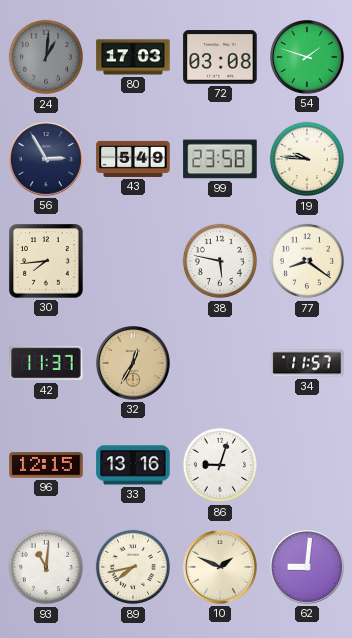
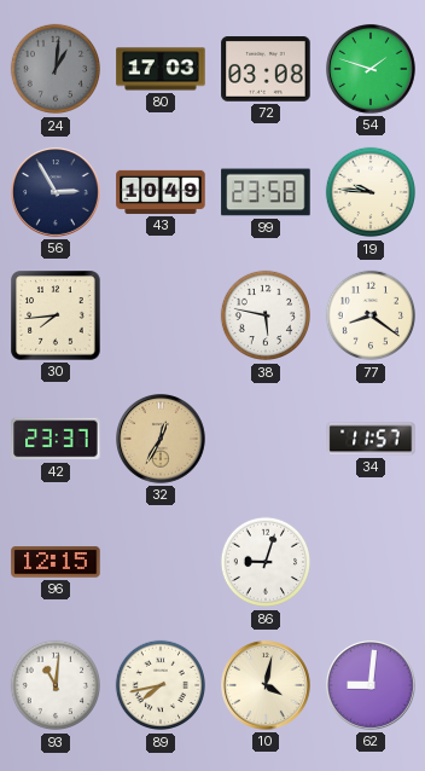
43: 5:49 -> 10:49
42: 11:37 -> 23:37
33: 13:16 -> none
10: 1:49 -> 4:02
